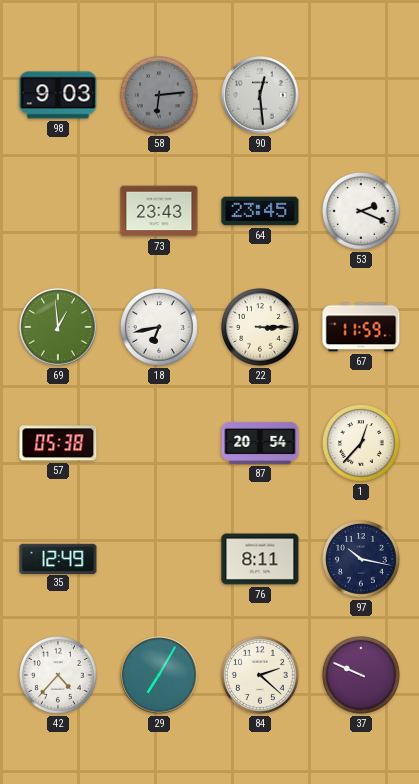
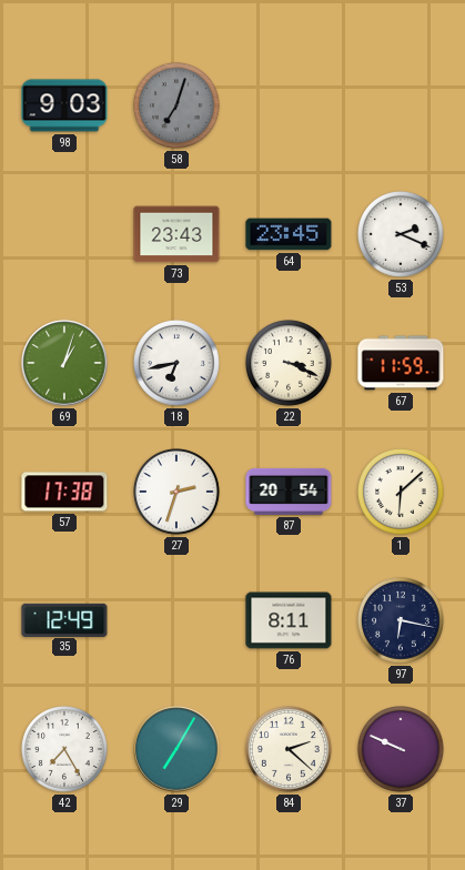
58: 6:14 -> 7:03
90: 12:29 -> none
69: 12:59 -> 1:03
22: 3:15 -> 3:19
57: 05:38 -> 17:38
27: none -> 2:33
1: 12:37 -> 6:08
97: 10:17 -> 6:17
42: 4:37 -> 7:25
